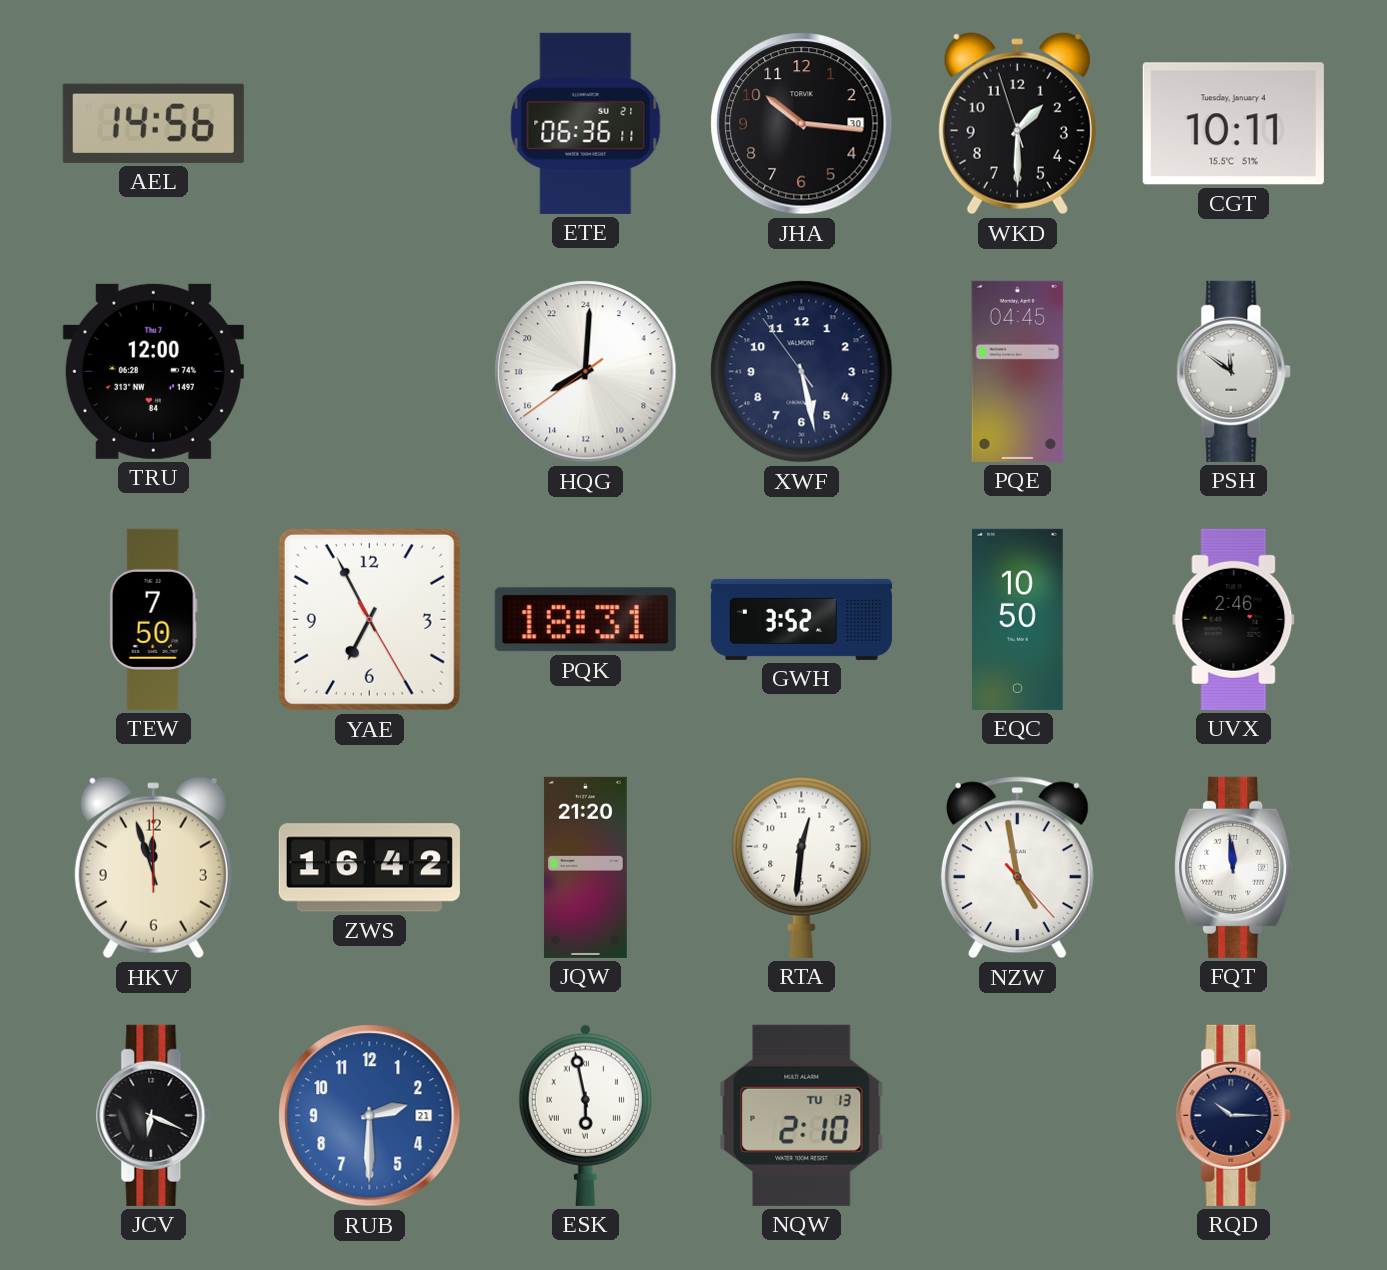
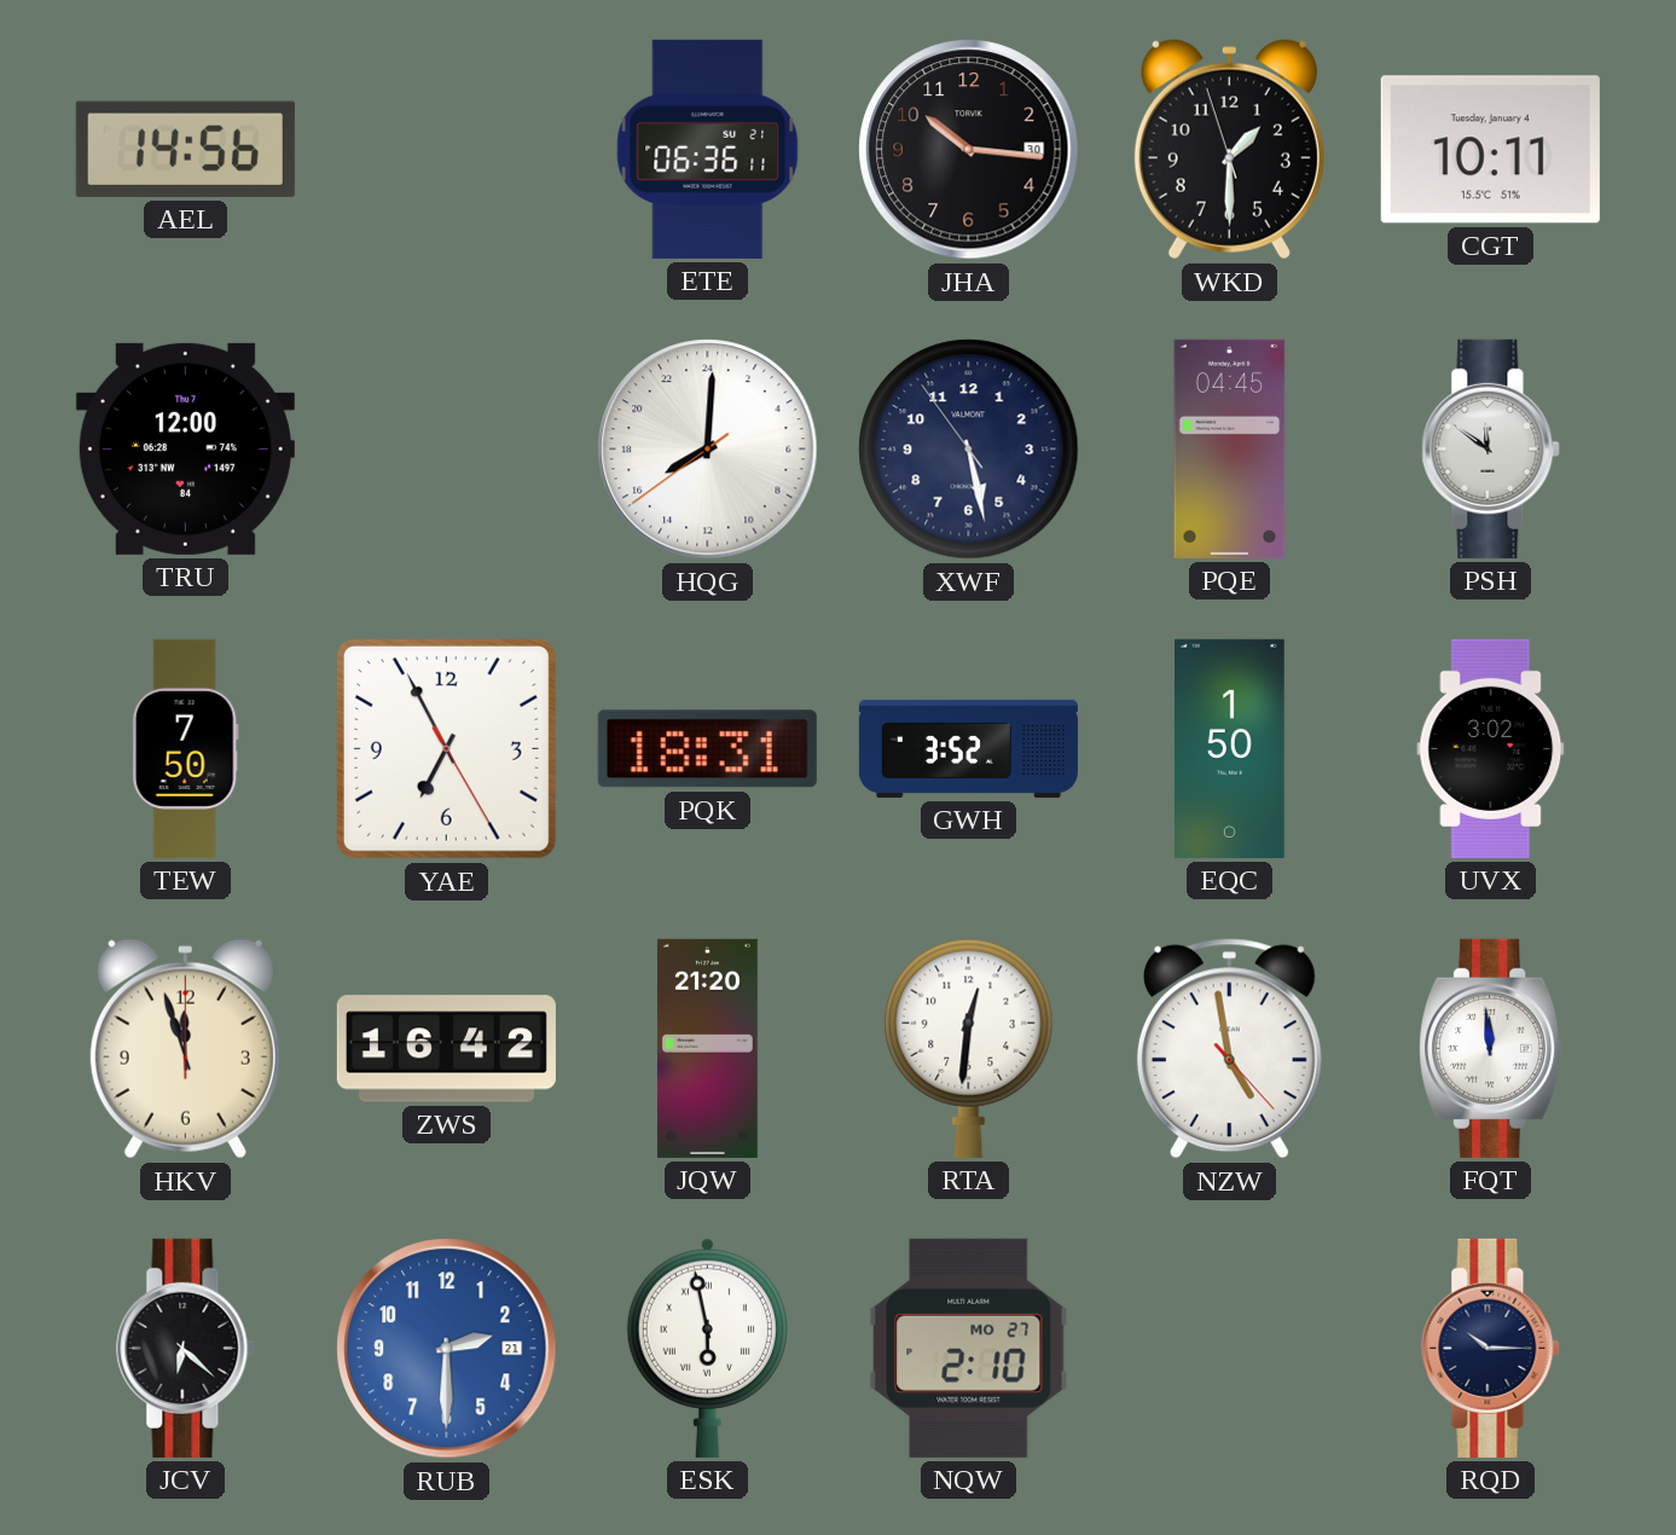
EQC: 10:50 -> 1:50
UVX: 2:46 -> 3:02
JCV: 6:19 -> 6:22
NQW date: TU 13 -> MO 27
